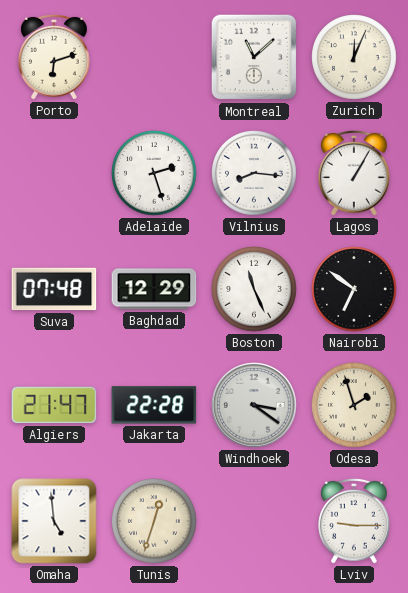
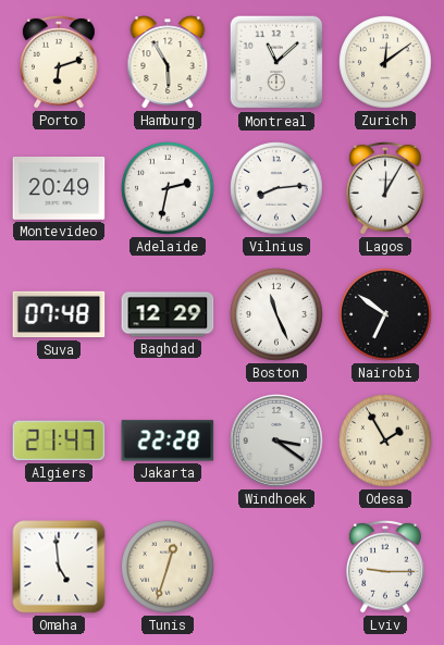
Hamburg: none -> 5:55
Zurich: 12:04 -> 12:09
Montevideo: none -> 20:49
Adelaide: 2:27 -> 2:32
Vilnius: 8:16 -> 8:14
Lagos: 1:05 -> 12:05
Odesa: 1:57 -> 1:55
